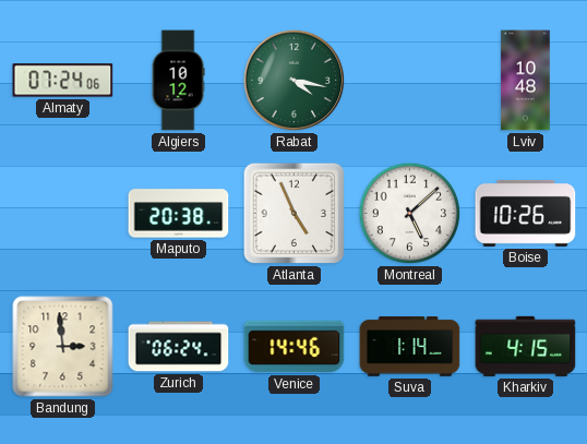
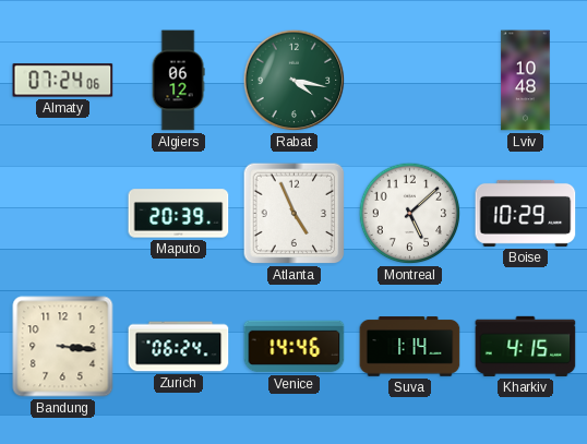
Algiers: 10:12 -> 06:12
Maputo: 20:38 -> 20:39
Boise: 10:26 -> 10:29
Bandung: 2:59 -> 3:16
